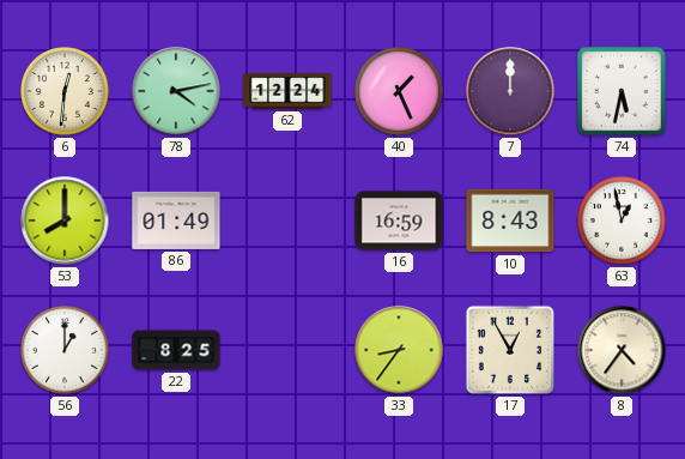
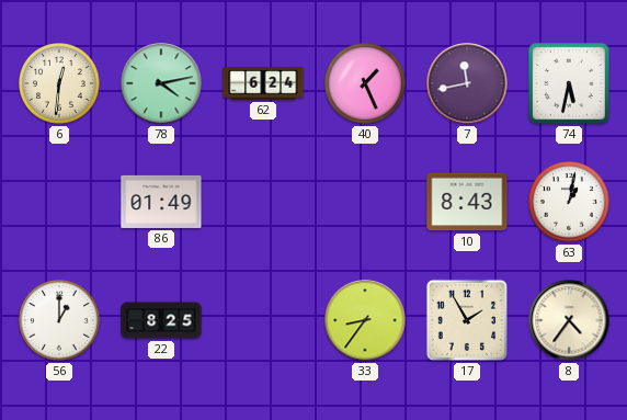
62: 12:24 -> 6:24
7: 12:00 -> 11:43
53: 8:00 -> none
16: 16:59 -> none
63: 12:58 -> 1:02
17: 12:55 -> 1:55
